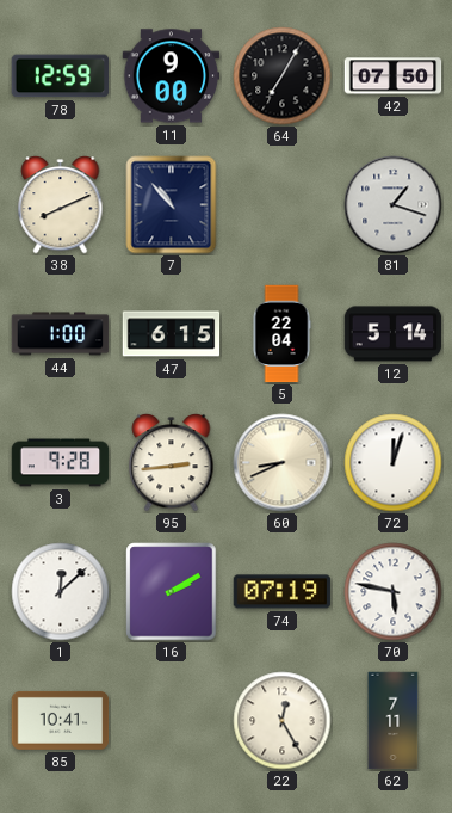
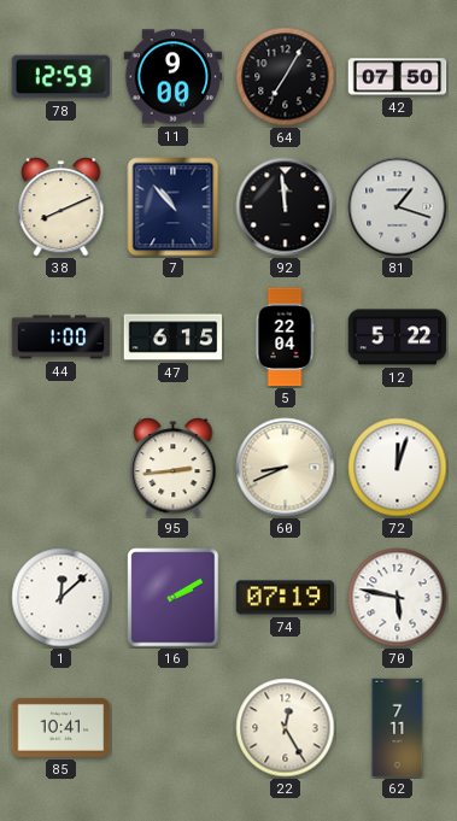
92: none -> 11:59
12: 5:14 -> 5:22
3: 9:28 -> none
